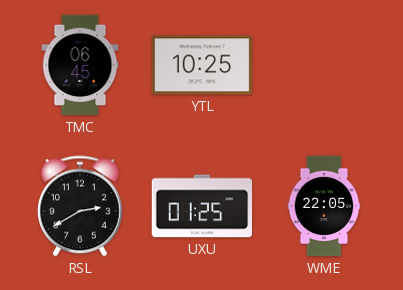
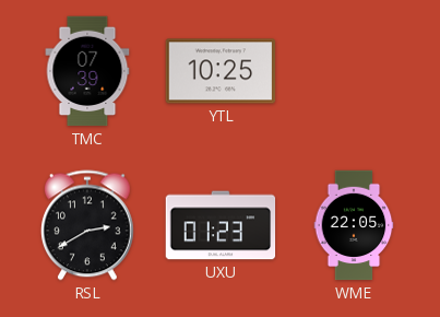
TMC: 06:45 -> 07:39
UXU: 01:25 -> 01:23
